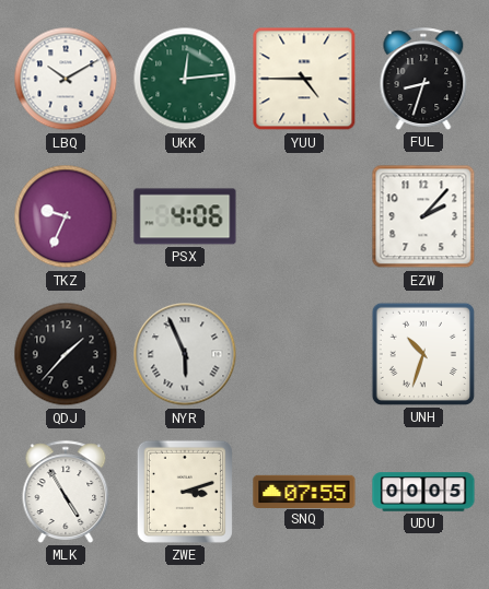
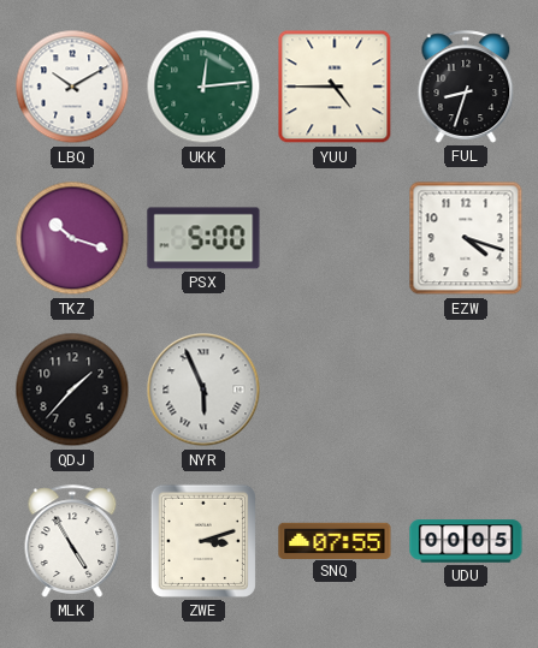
TKZ: 9:34 -> 10:18
PSX: 4:06 -> 5:00
EZW: 2:07 -> 4:18
UNH: 10:33 -> none
